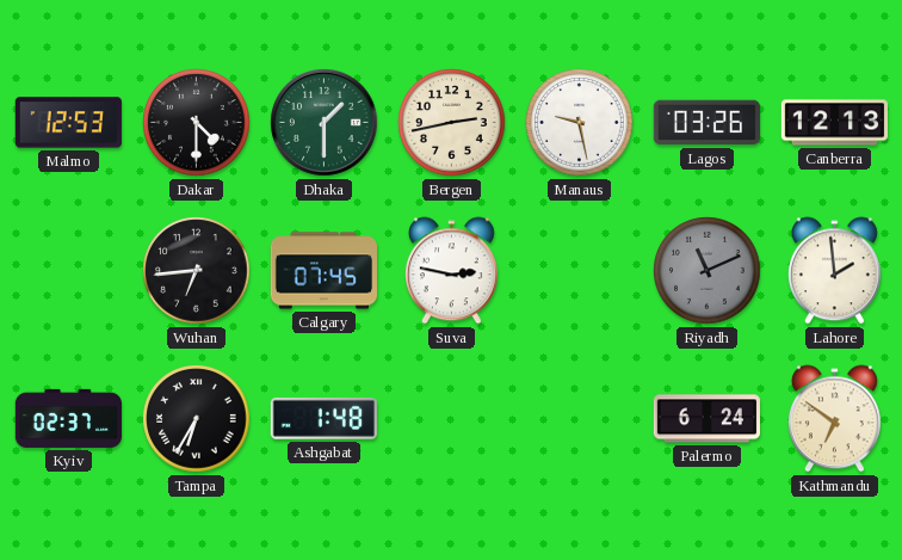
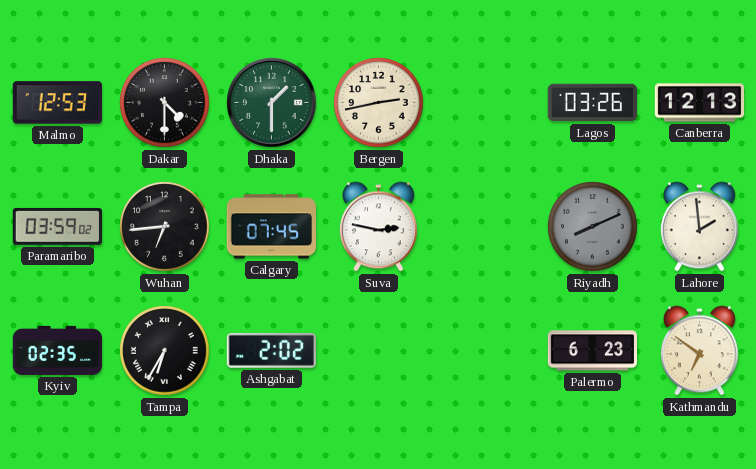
Manaus: 9:28 -> none
Paramaribo: none -> 03:59
Riyadh: 11:11 -> 8:11
Kyiv: 02:37 -> 02:35
Ashgabat: 1:48 -> 2:02
Palermo: 6:24 -> 6:23
